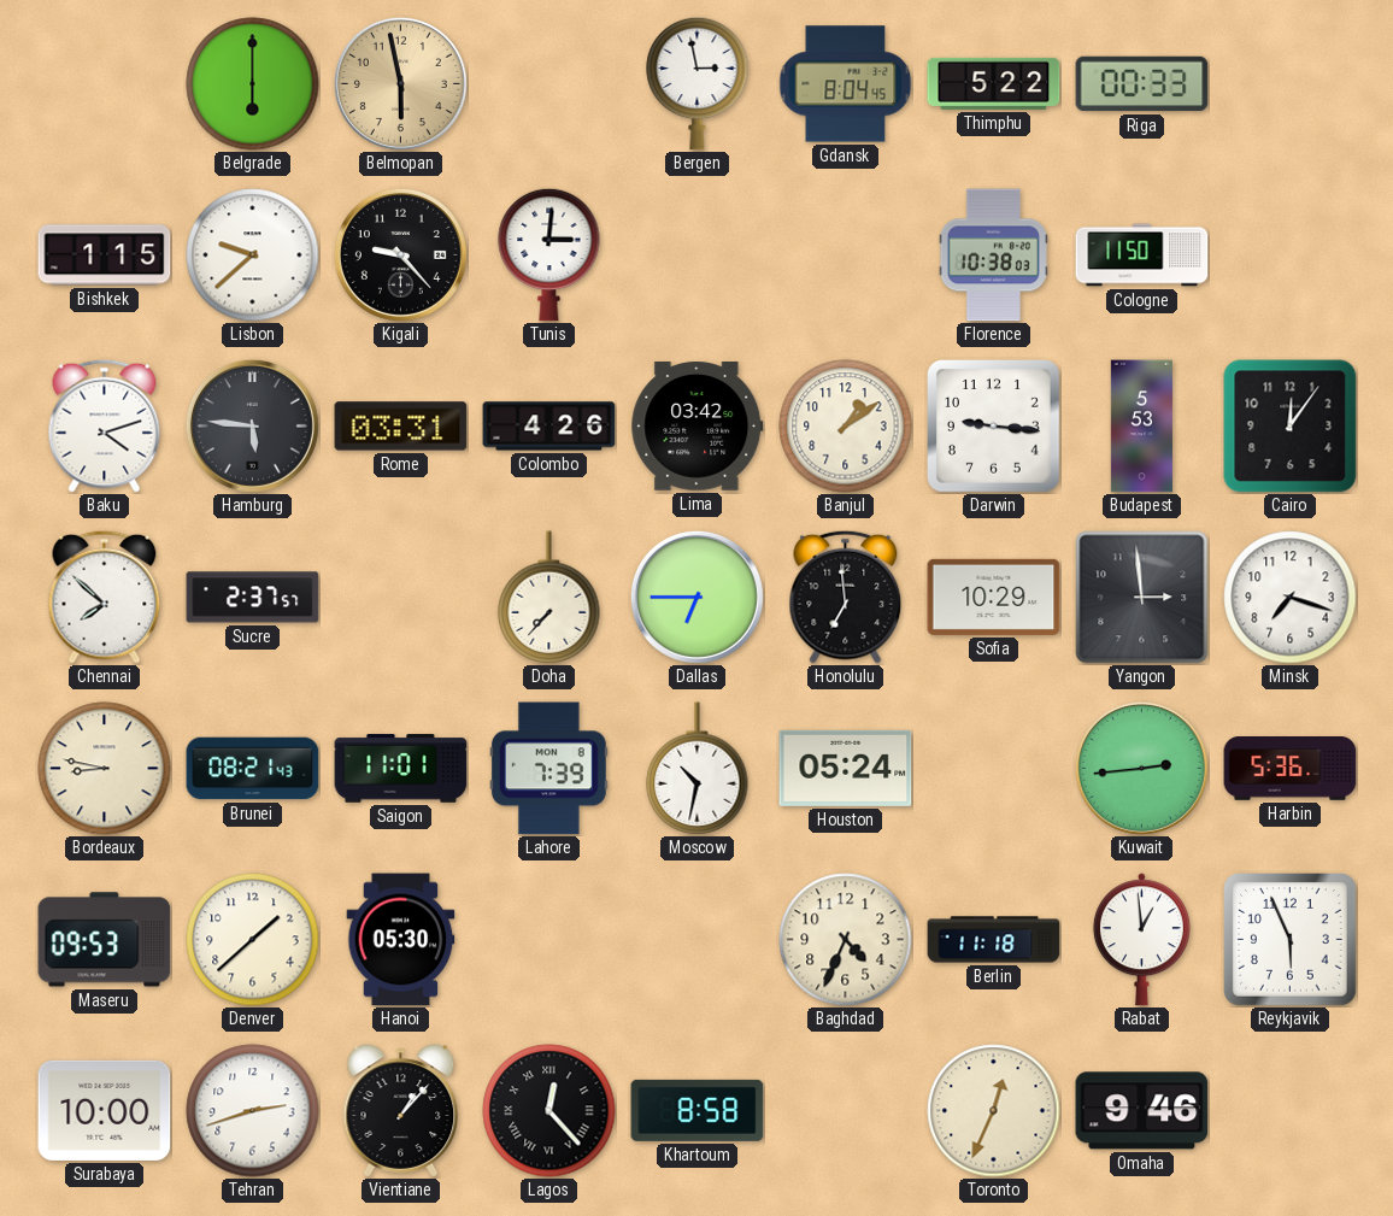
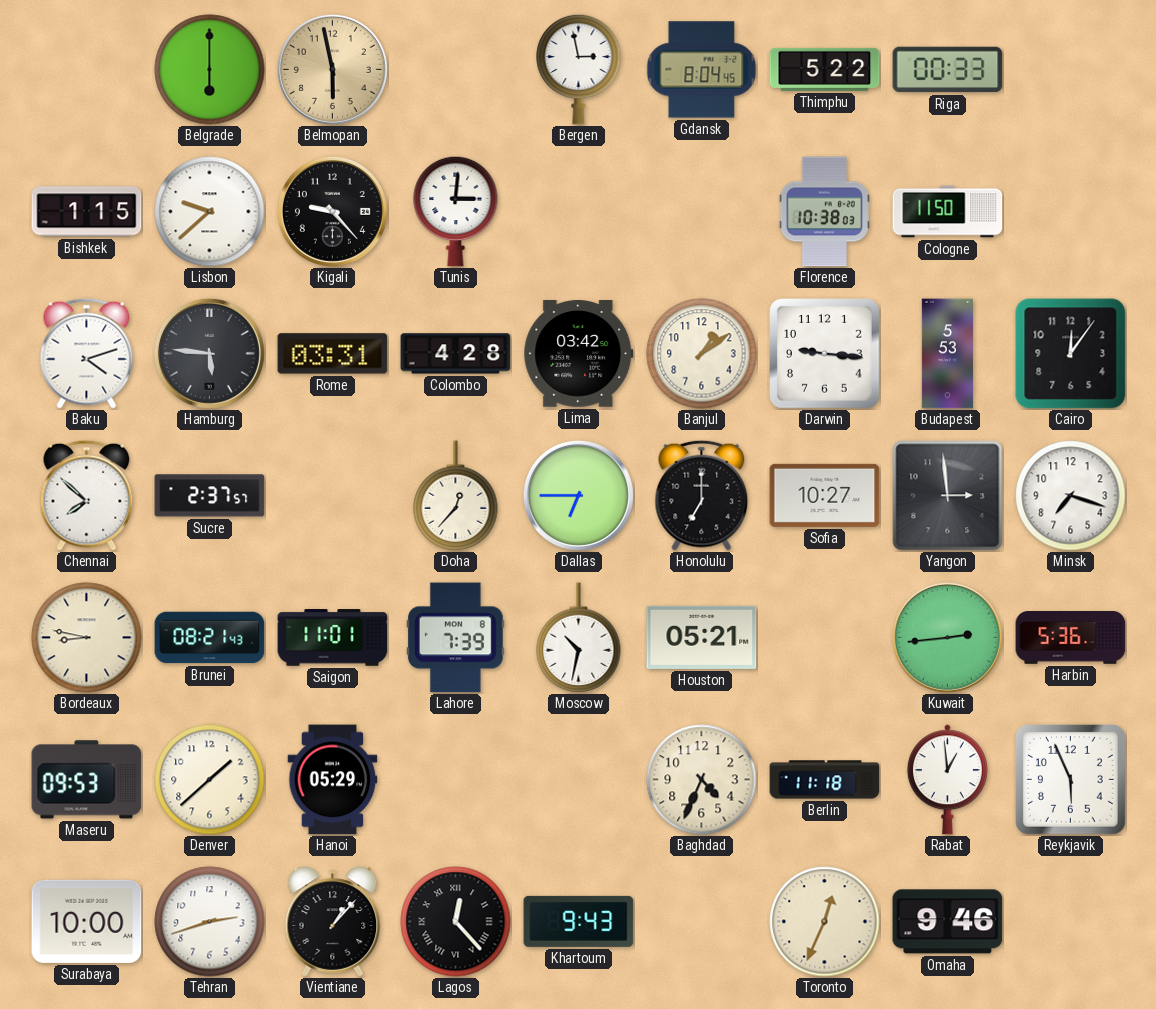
Colombo: 4:26 -> 4:28
Doha: 7:37 -> 12:37
Honolulu: 6:59 -> 7:00
Sofia: 10:29 -> 10:27
Houston: 05:24 -> 05:21
Hanoi: 05:30 -> 05:29
Khartoum: 8:58 -> 9:43
